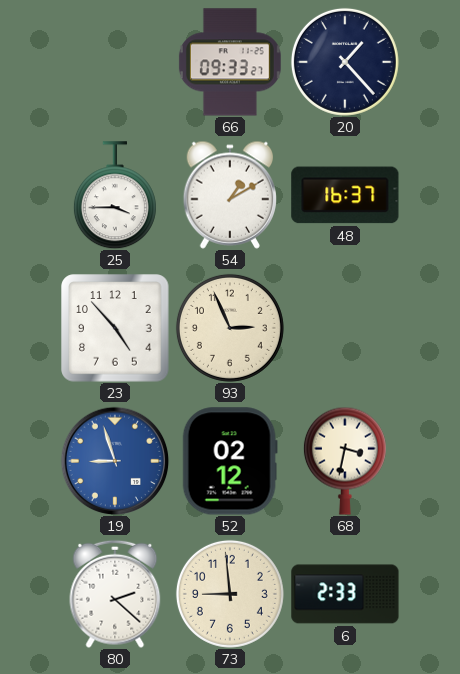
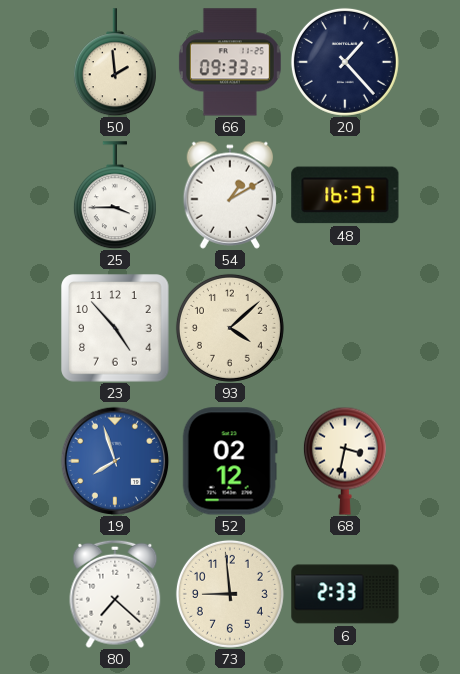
50: none -> 1:59
93: 2:56 -> 4:08
19: 8:57 -> 7:57
80: 2:22 -> 7:22
